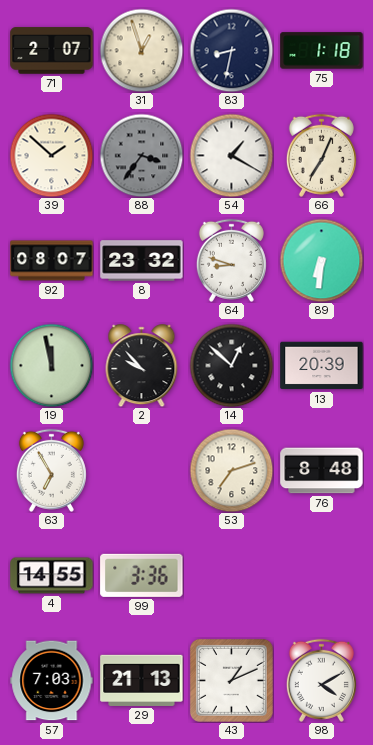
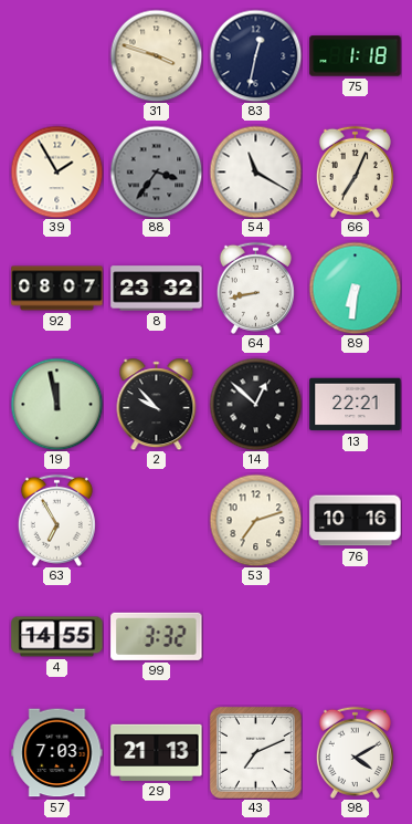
71: 2:07 -> none
31: 12:57 -> 3:48
83: 8:32 -> 12:32
39: 1:52 -> 1:55
54: 1:20 -> 11:20
64: 8:48 -> 8:43
13: 20:39 -> 22:21
76: 8:48 -> 10:16
99: 3:36 -> 3:32
43: 1:11 -> 7:11
